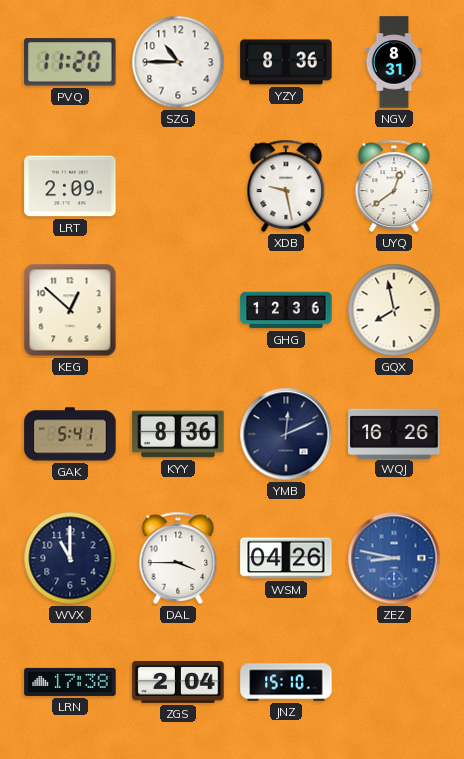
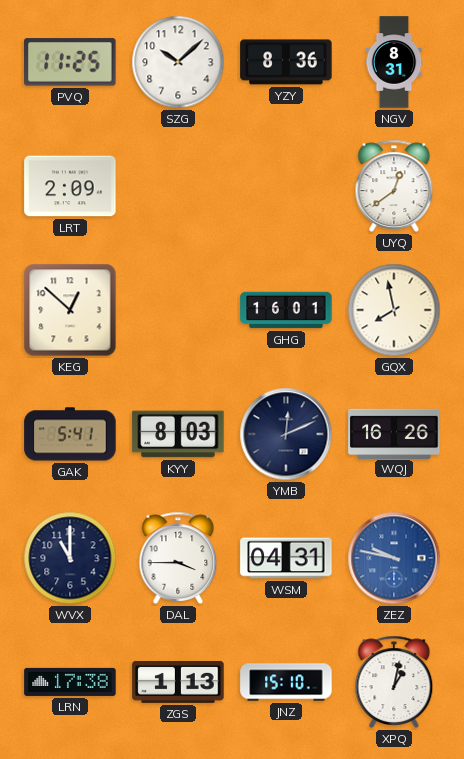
PVQ: 11:20 -> 11:25
SZG: 10:45 -> 10:08
XDB: 9:28 -> none
GHG: 12:36 -> 16:01
KYY: 8:36 -> 8:03
WSM: 04:26 -> 04:31
ZEZ: 8:47 -> 9:47
ZGS: 2:04 -> 1:13
XPQ: none -> 1:02
